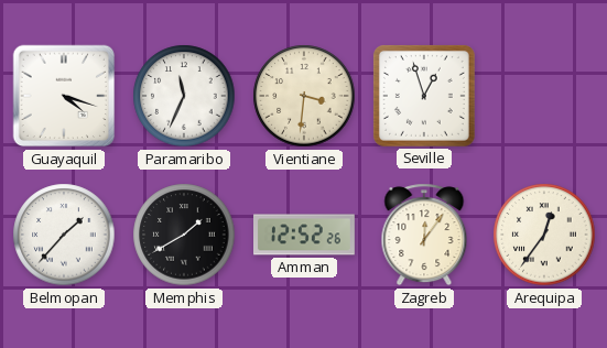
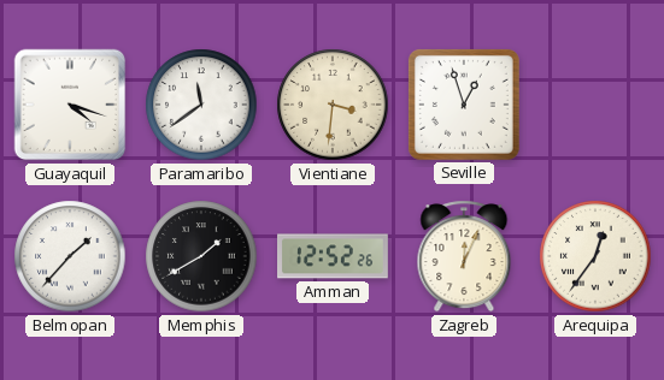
Paramaribo: 11:34 -> 11:39
Zagreb: 12:06 -> 12:04
